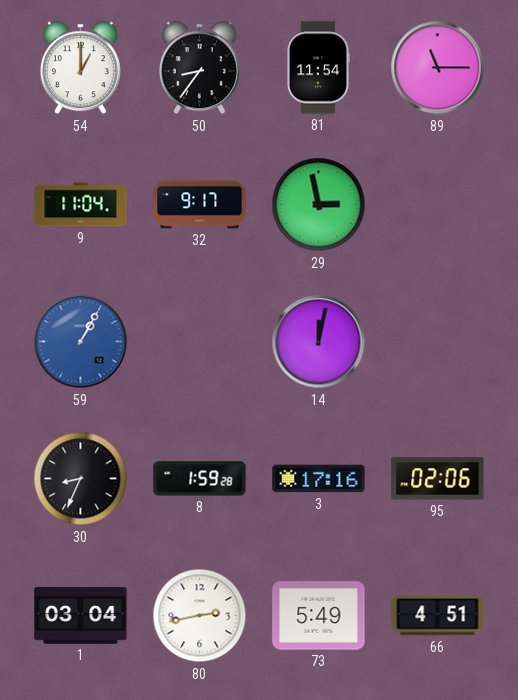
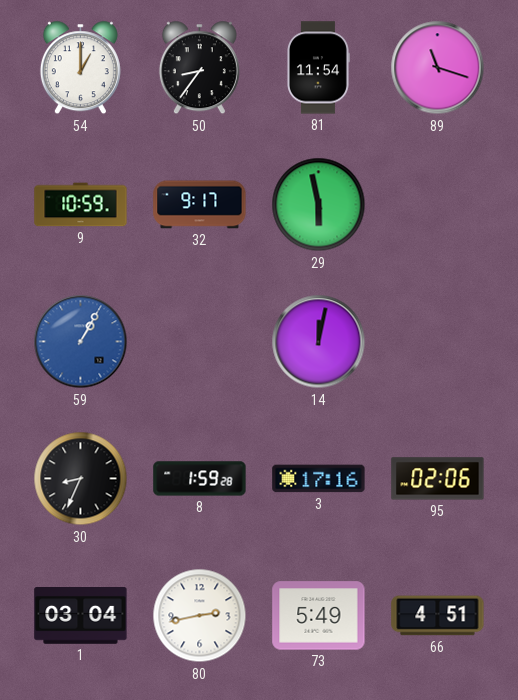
89: 11:15 -> 11:18
9: 11:04 -> 10:59
29: 2:58 -> 5:58
